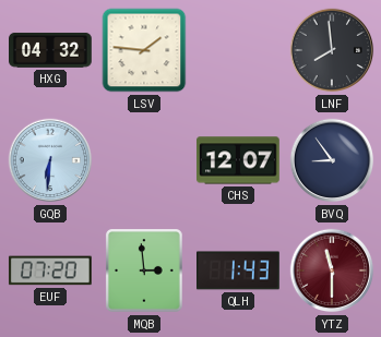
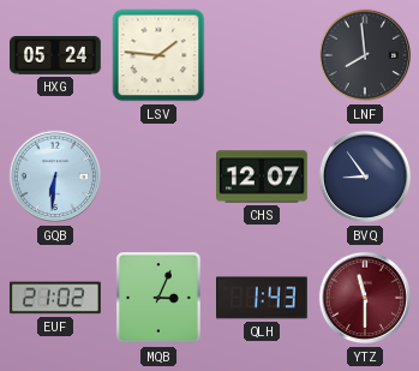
HXG: 04:32 -> 05:24
EUF: 07:20 -> 21:02
MQB: 2:59 -> 3:04
